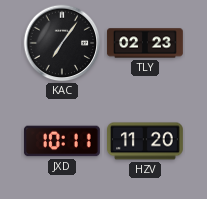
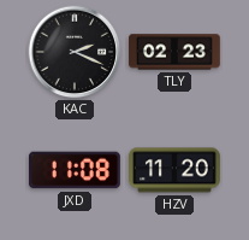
KAC: 7:06 -> 2:19
JXD: 10:11 -> 11:08
